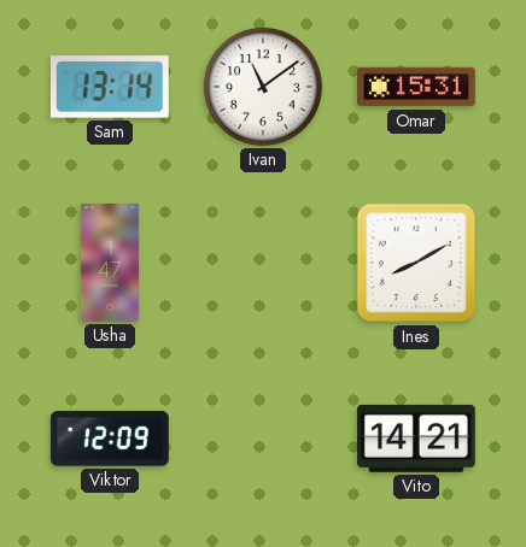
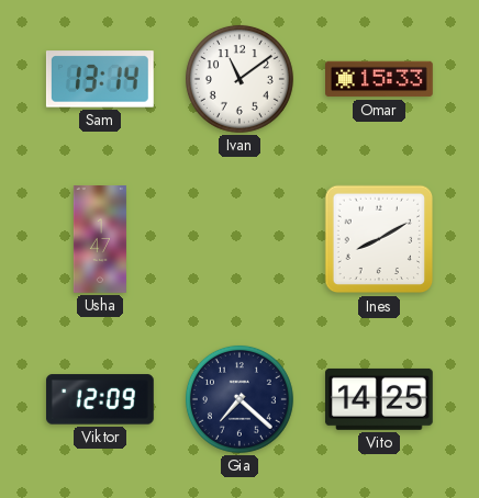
Omar: 15:31 -> 15:33
Gia: none -> 7:22
Vito: 14:21 -> 14:25
